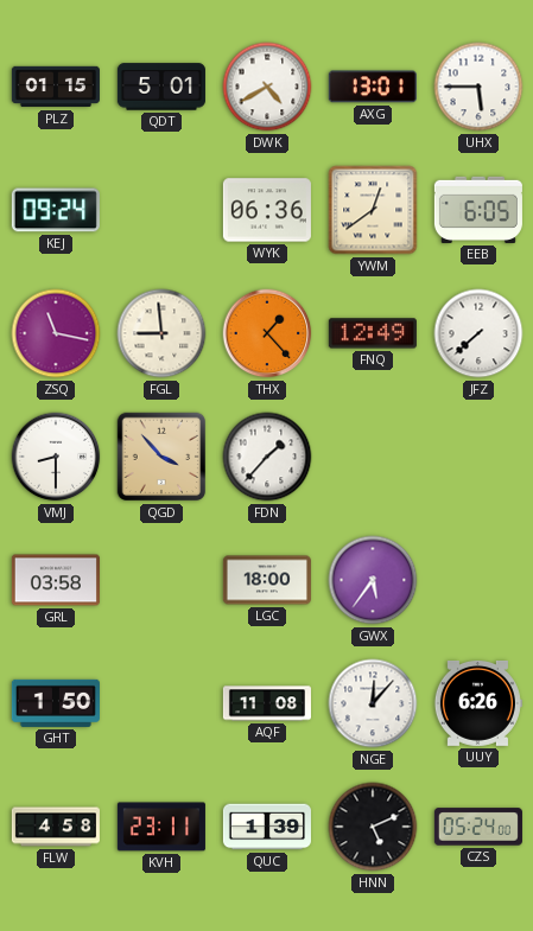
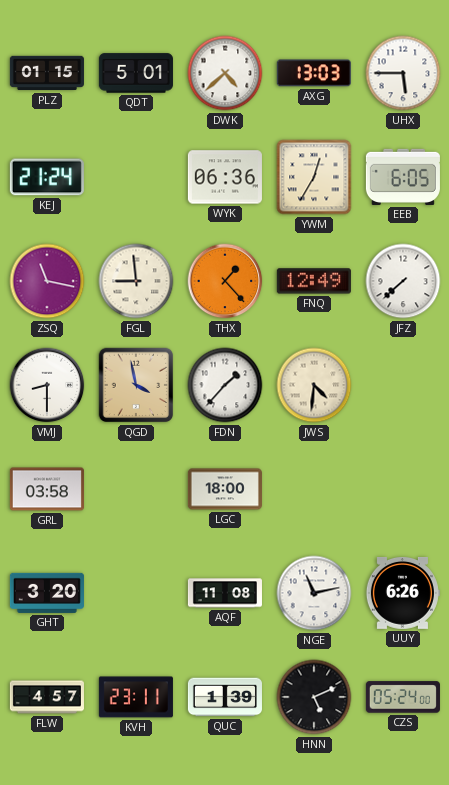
DWK: 4:40 -> 4:38
AXG: 13:01 -> 13:03
KEJ: 09:24 -> 21:24
YWM: 12:39 -> 12:35
QGD: 3:53 -> 3:58
JWS: none -> 4:31
GWX: 5:36 -> none
GHT: 1:50 -> 3:20
NGE: 12:07 -> 11:13
FLW: 4:58 -> 4:57
